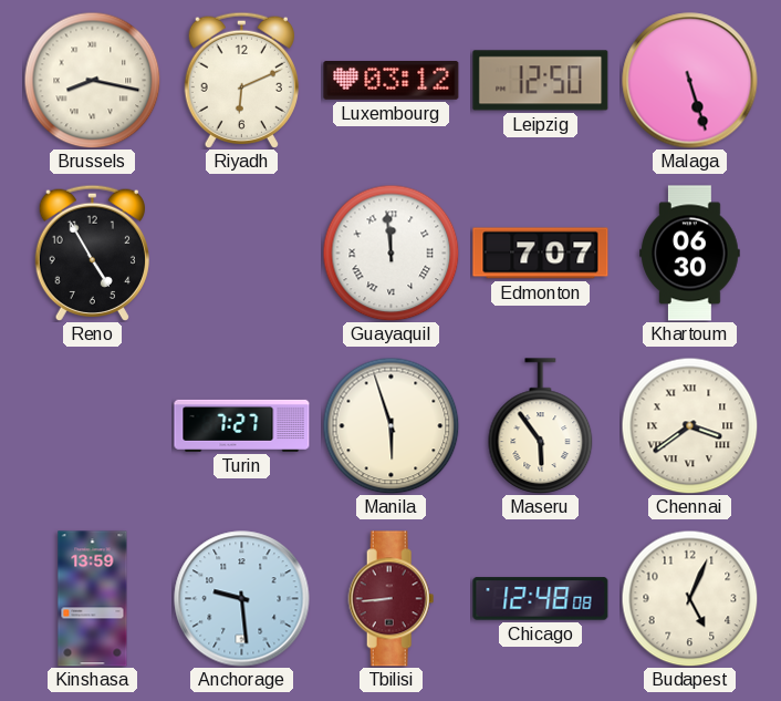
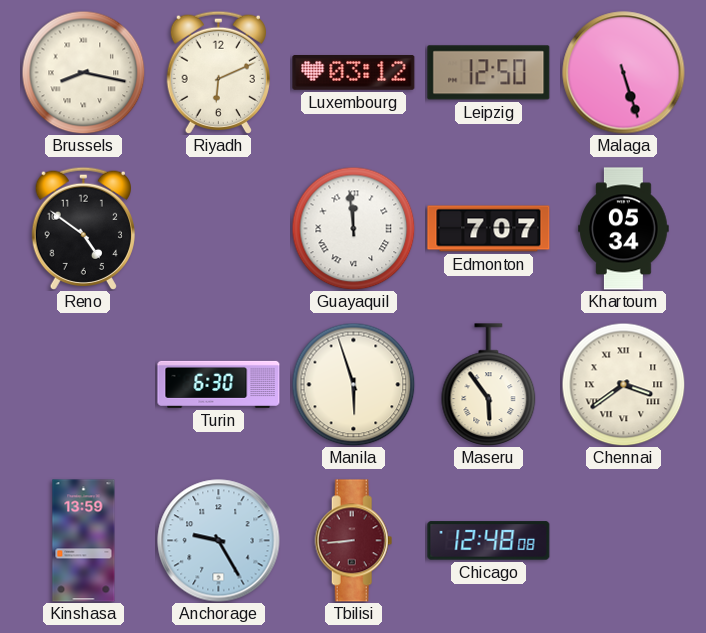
Reno: 4:55 -> 4:51
Khartoum: 06:30 -> 05:34
Turin: 7:27 -> 6:30
Anchorage: 9:29 -> 9:25
Budapest: 5:04 -> none
